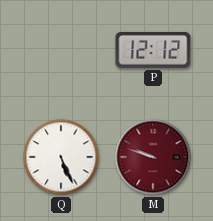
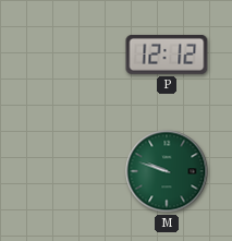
Q: 5:26 -> none
M dial: burgundy -> green
